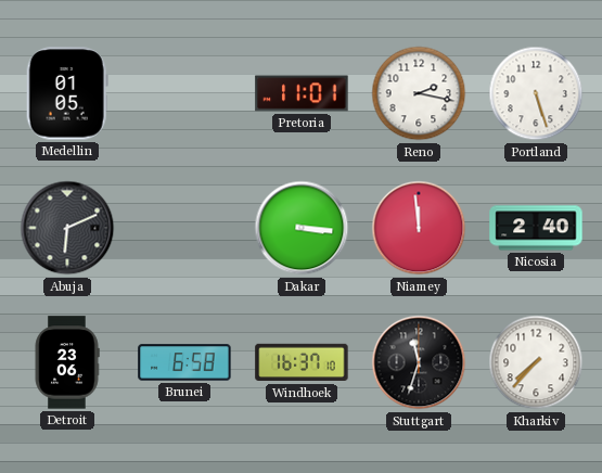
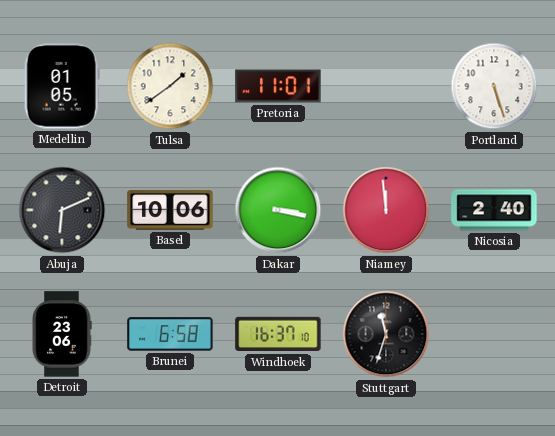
Tulsa: none -> 1:39
Reno: 2:17 -> none
Basel: none -> 10:06
Dakar: 3:16 -> 3:17
Kharkiv: 7:37 -> none
